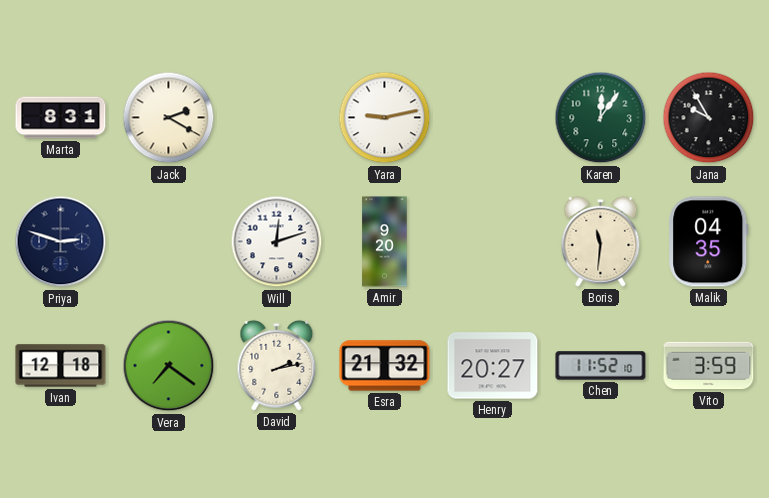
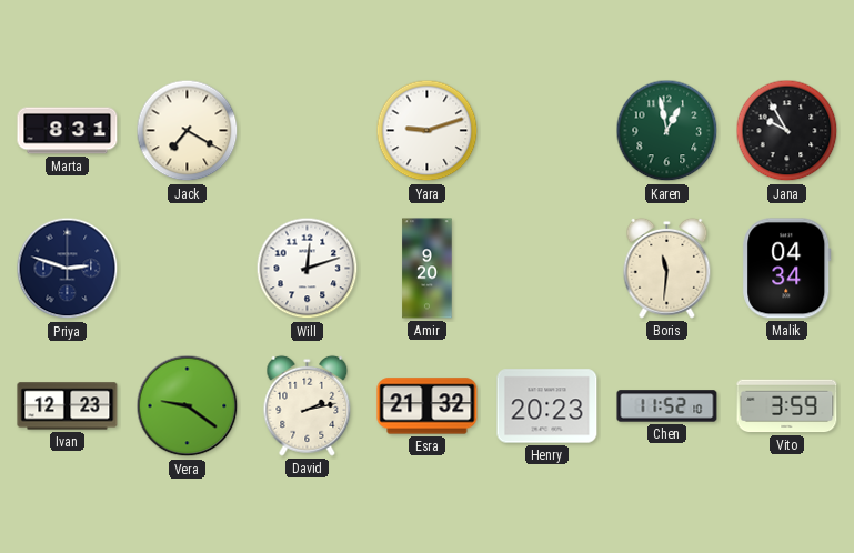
Jack: 2:20 -> 7:20
Yara: 9:13 -> 9:12
Karen: 12:06 -> 12:58
Malik: 04:35 -> 04:34
Ivan: 12:18 -> 12:23
Vera: 7:21 -> 9:21
Henry: 20:27 -> 20:23
